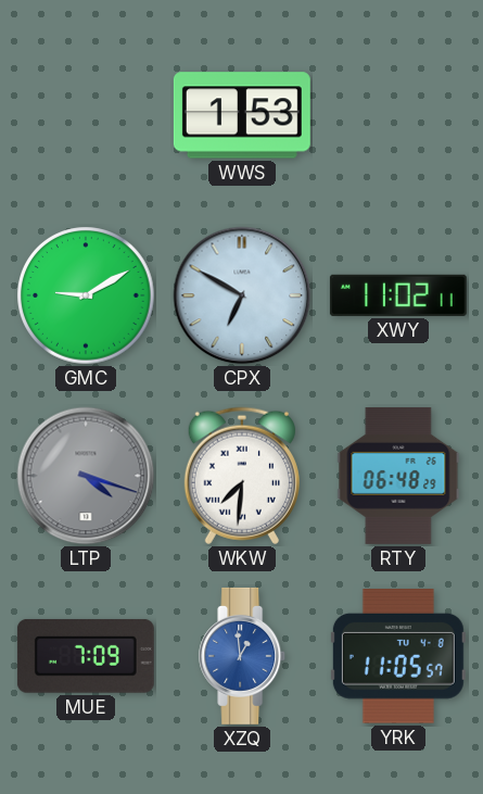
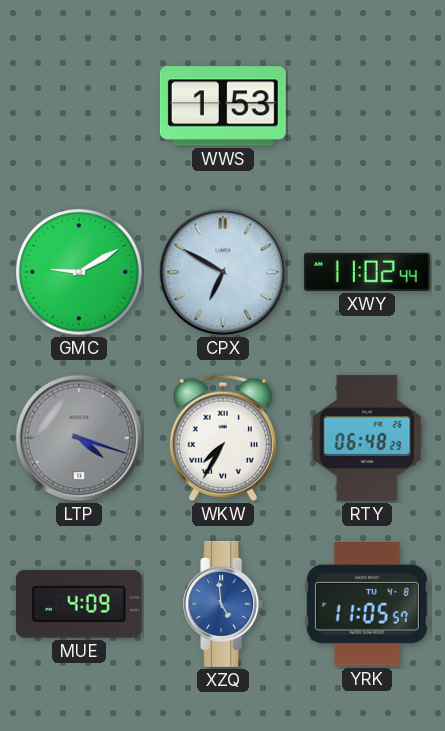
XWY: 11:02:11 -> 11:02:44
WKW: 7:31 -> 7:35
MUE: 7:09 -> 4:09
XZQ: 12:59 -> 4:59
